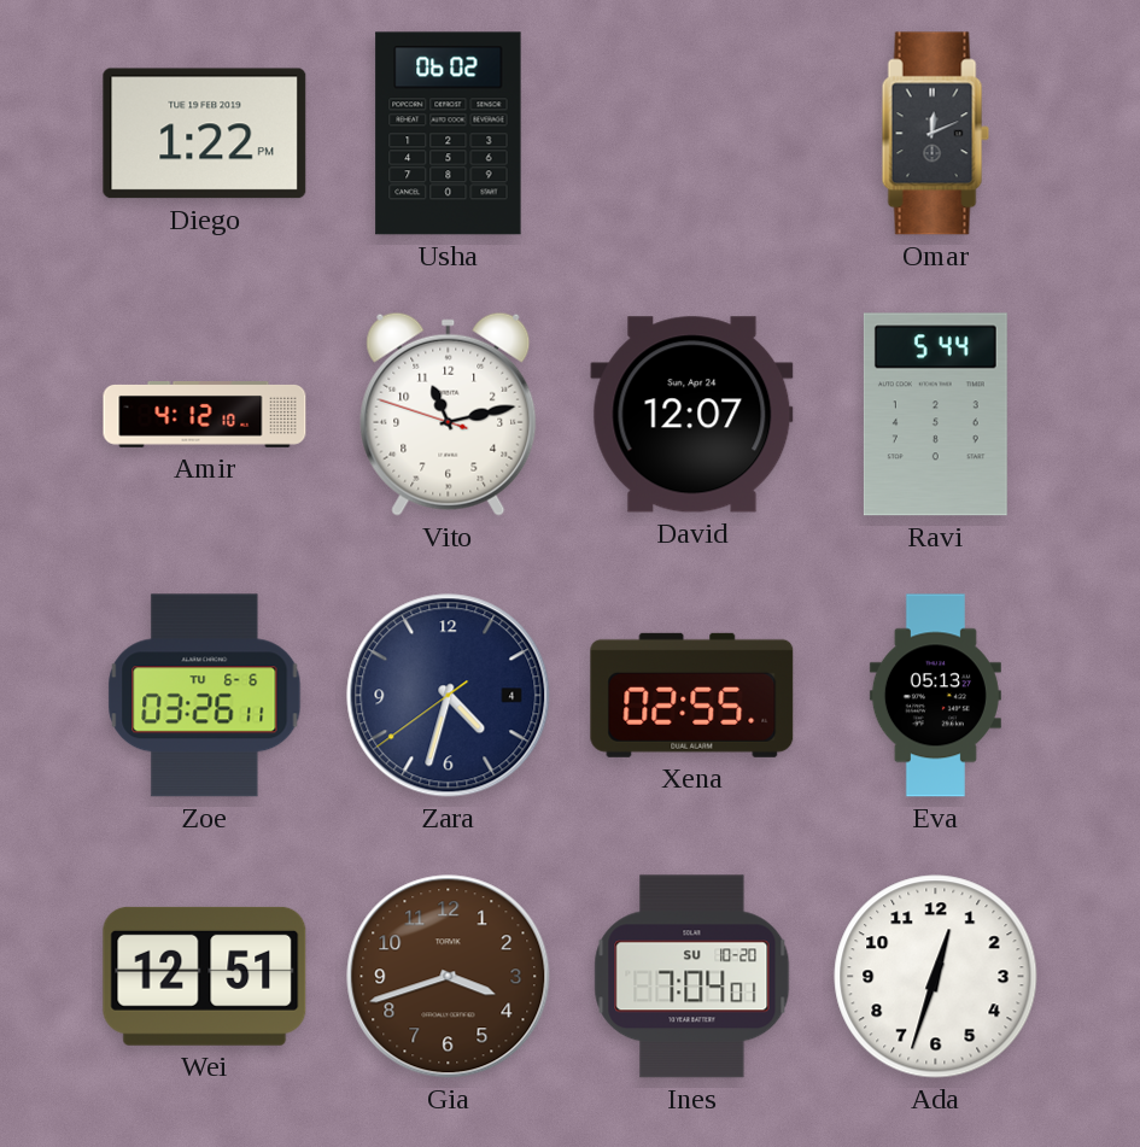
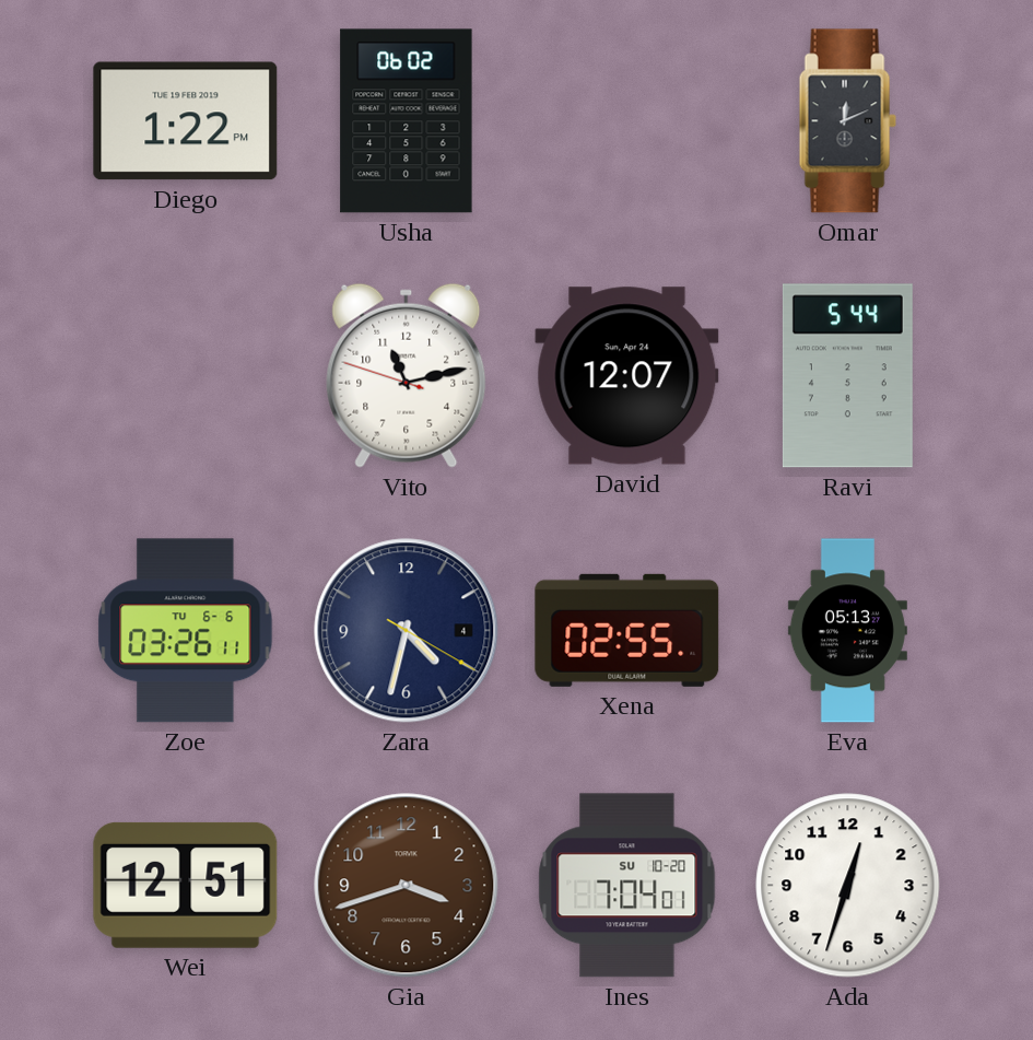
Amir: 4:12 -> none
Zara: 4:32:39 -> 4:32:20
